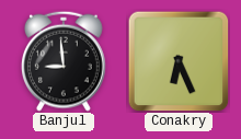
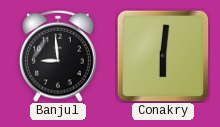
Conakry: 6:26 -> 6:01
